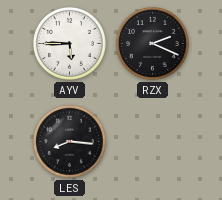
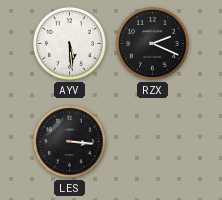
AYV: 5:45 -> 5:29
LES: 8:16 -> 3:16
